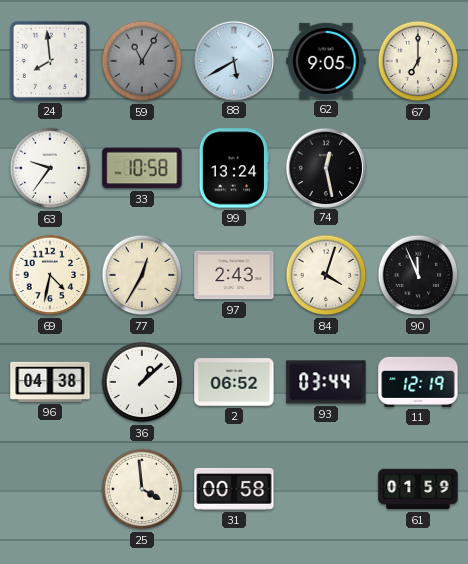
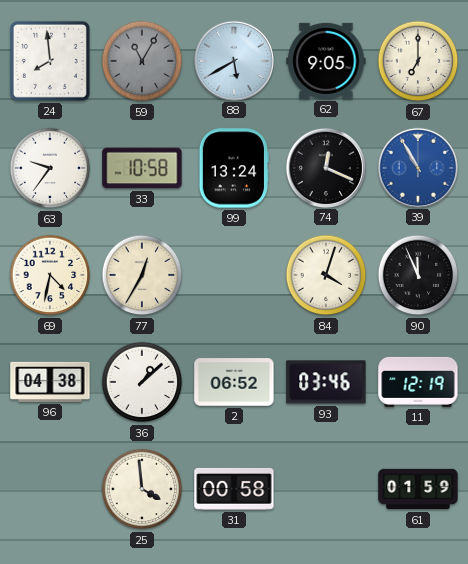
74: 12:28 -> 12:19
39: none -> 10:55
97: 2:43 -> none
93: 03:44 -> 03:46
